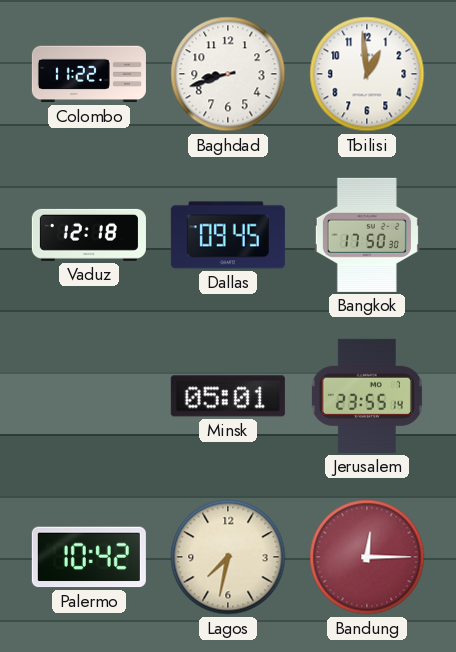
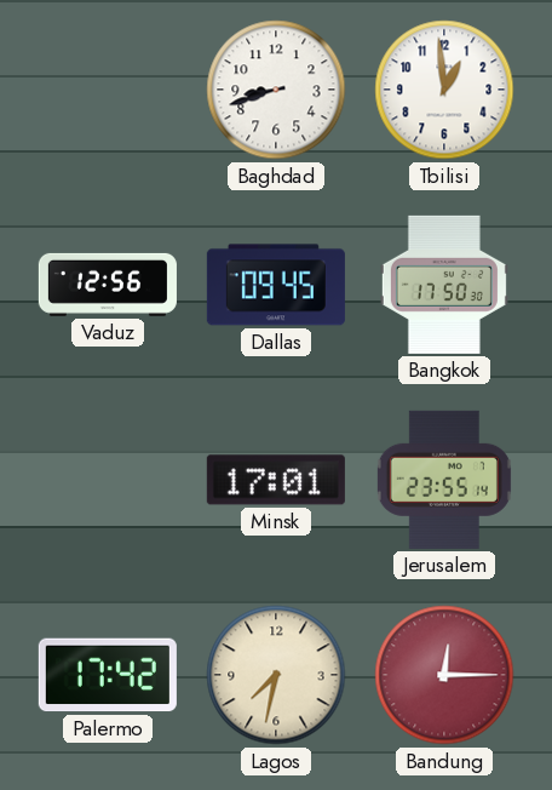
Colombo: 11:22 -> none
Vaduz: 12:18 -> 12:56
Minsk: 05:01 -> 17:01
Palermo: 10:42 -> 17:42
